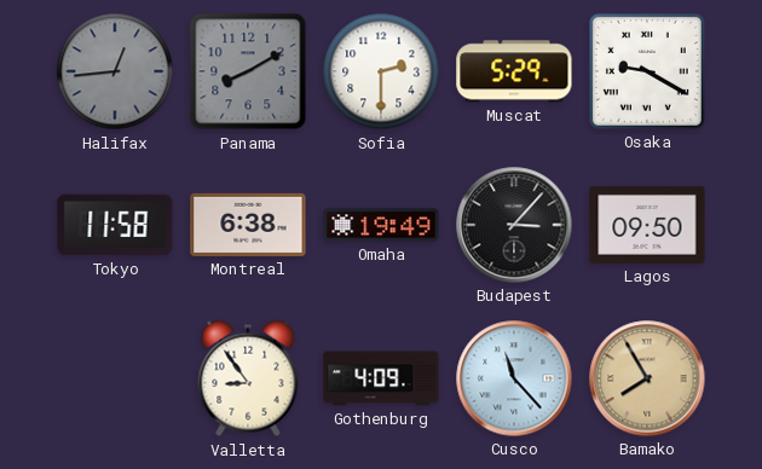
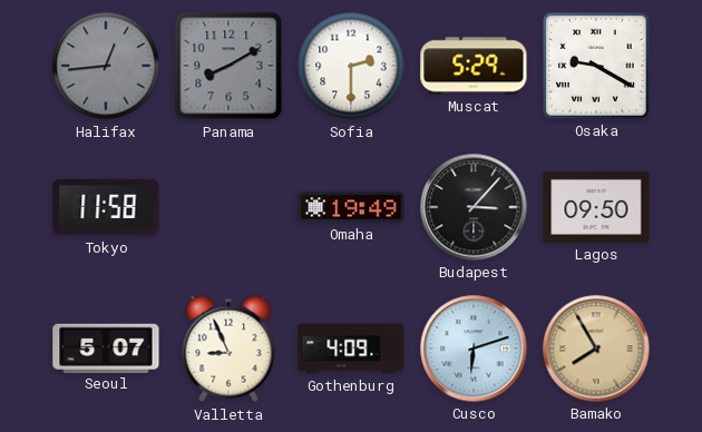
Montreal: 6:38 -> none
Seoul: none -> 5:07
Valletta: 8:54 -> 8:56
Cusco: 11:23 -> 6:12
